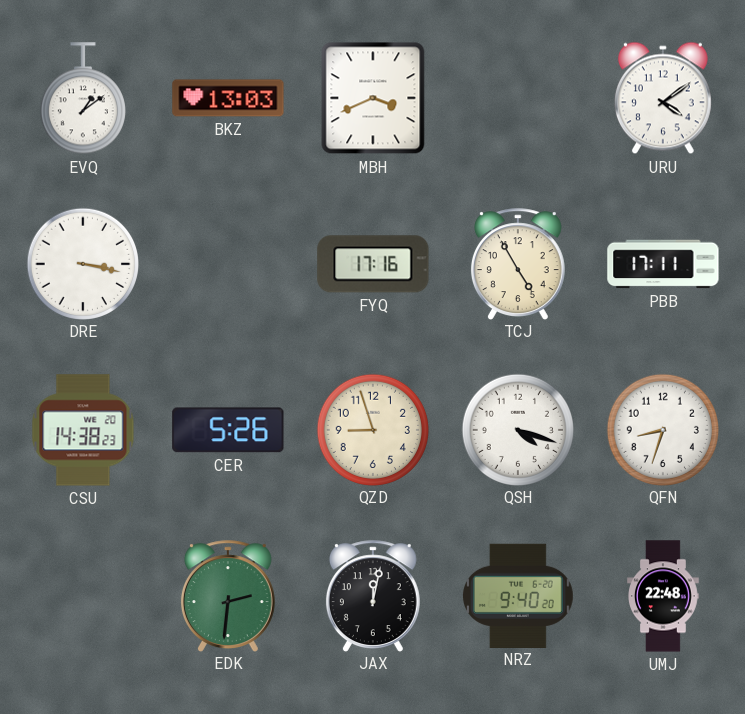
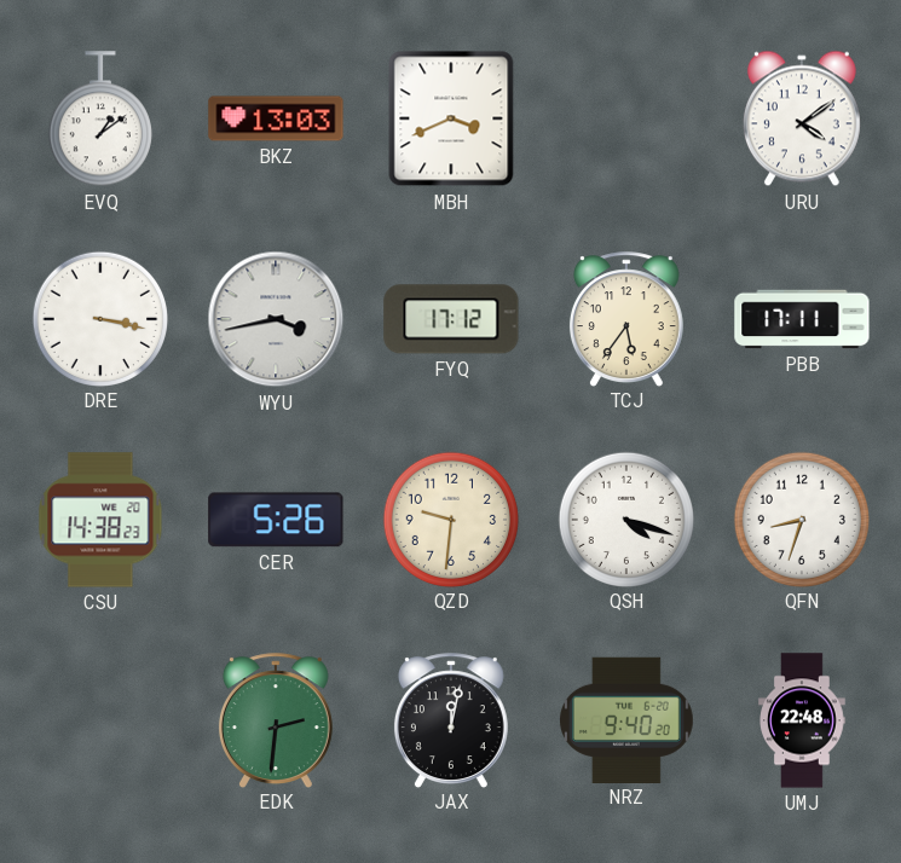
WYU: none -> 3:43
FYQ: 17:16 -> 17:12
TCJ: 4:55 -> 5:36
QZD: 8:57 -> 9:31
